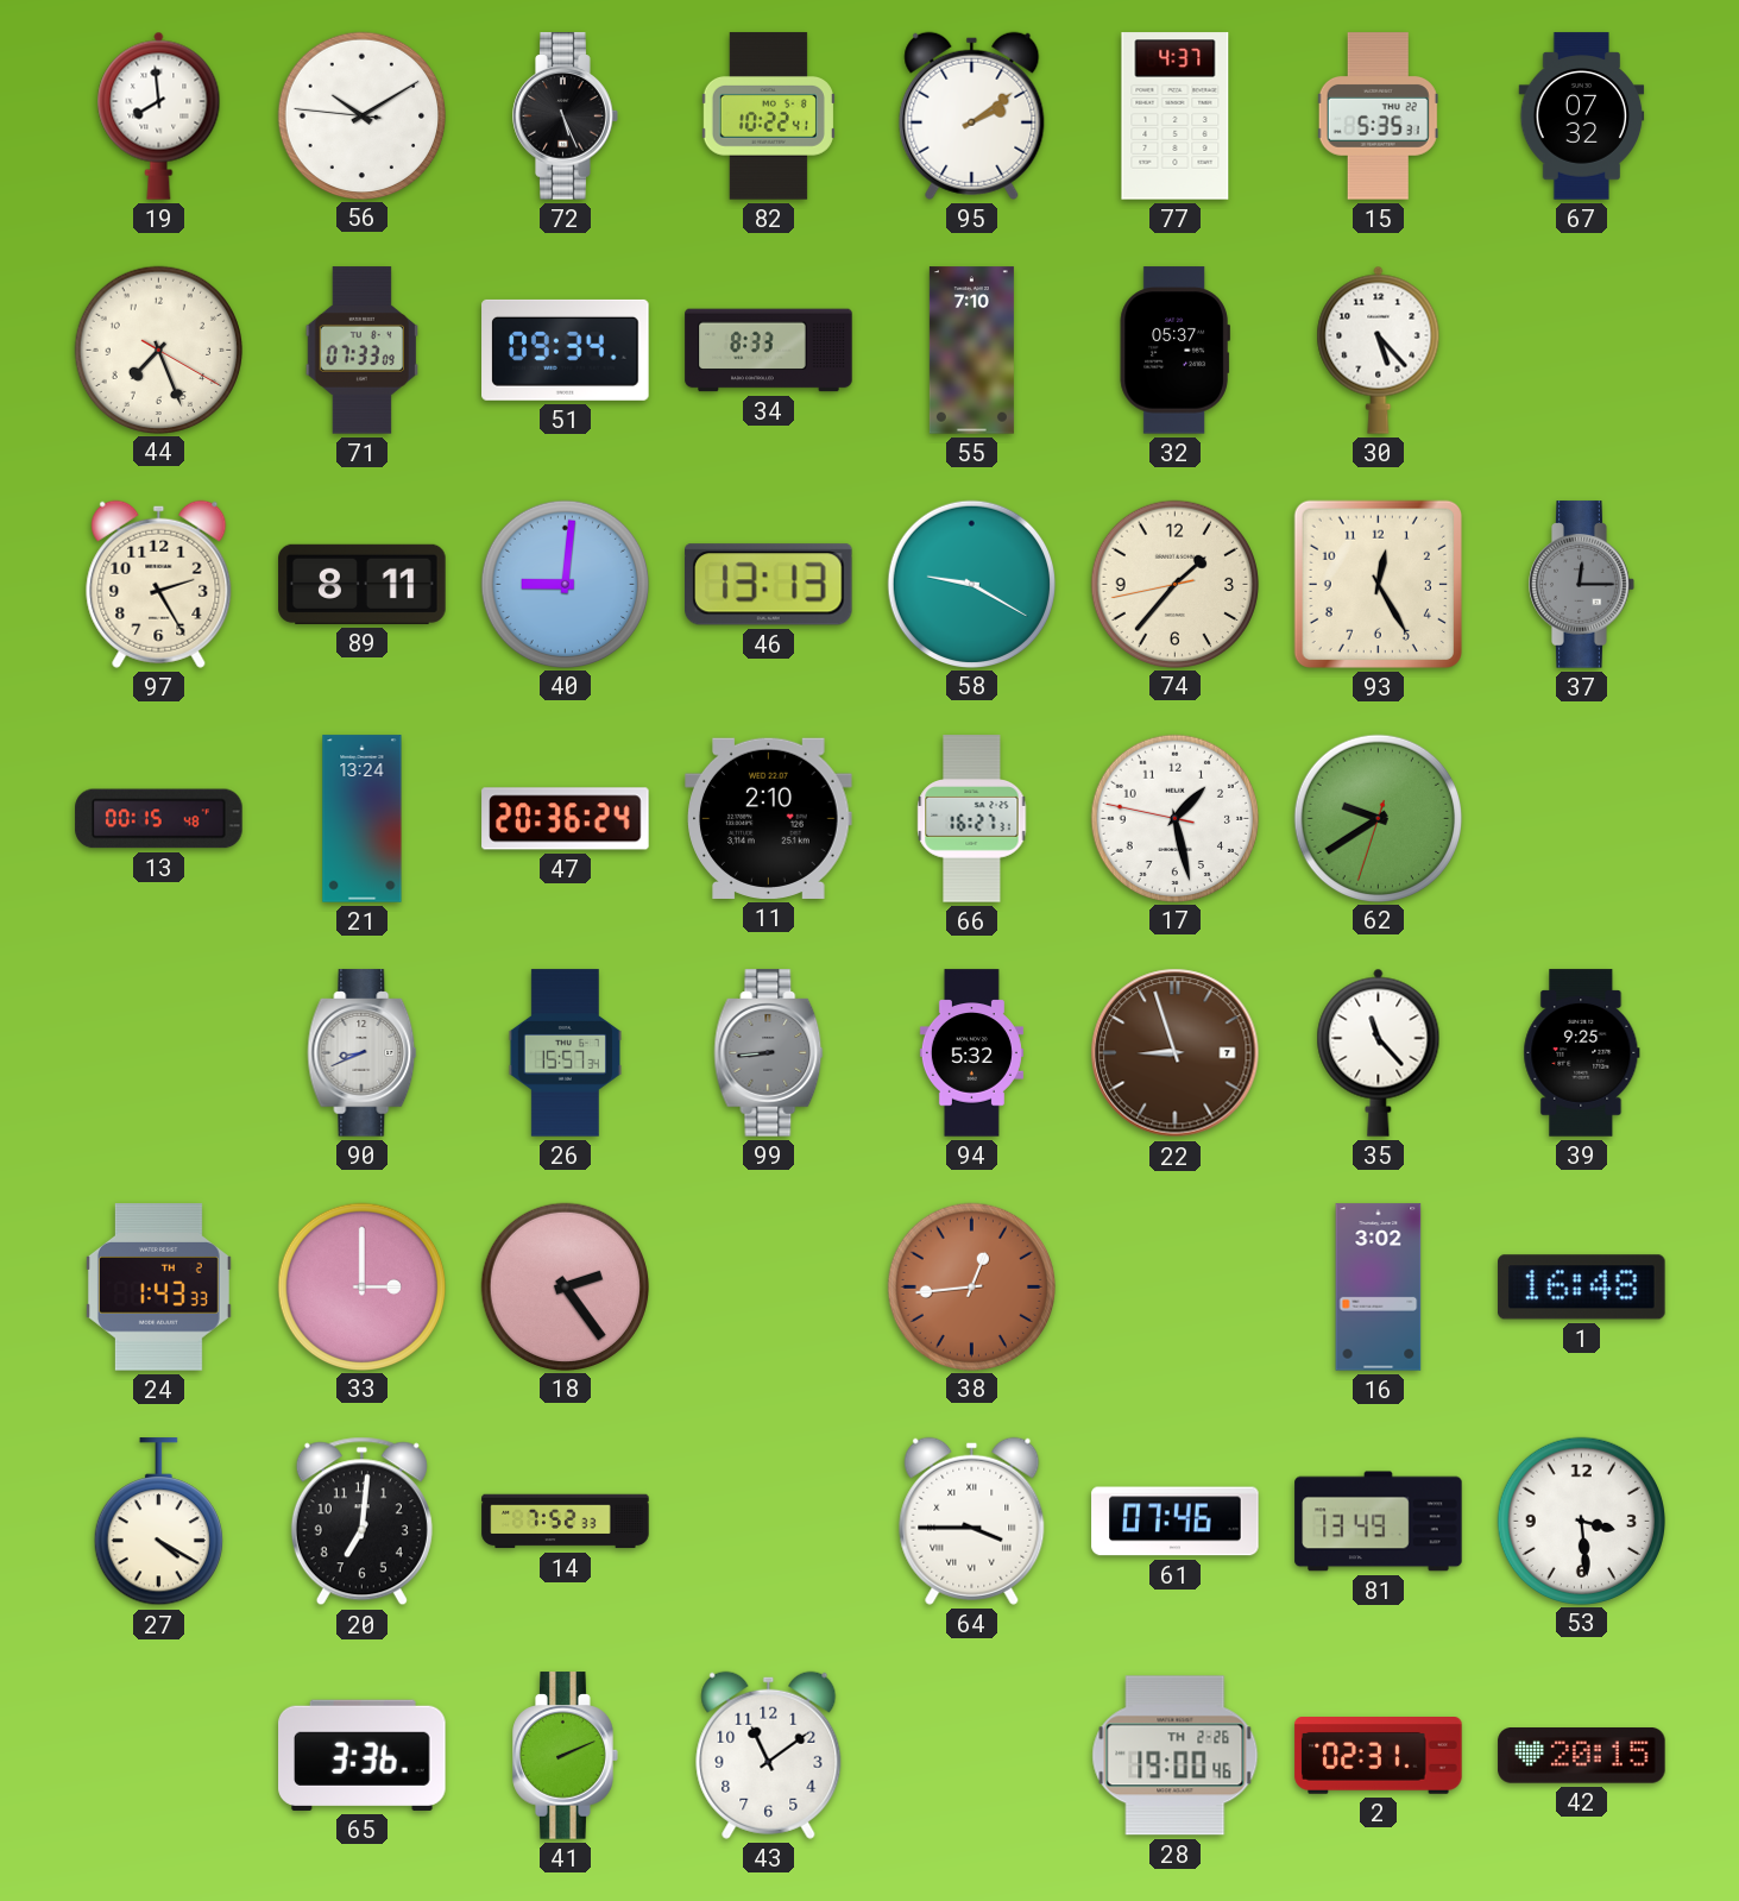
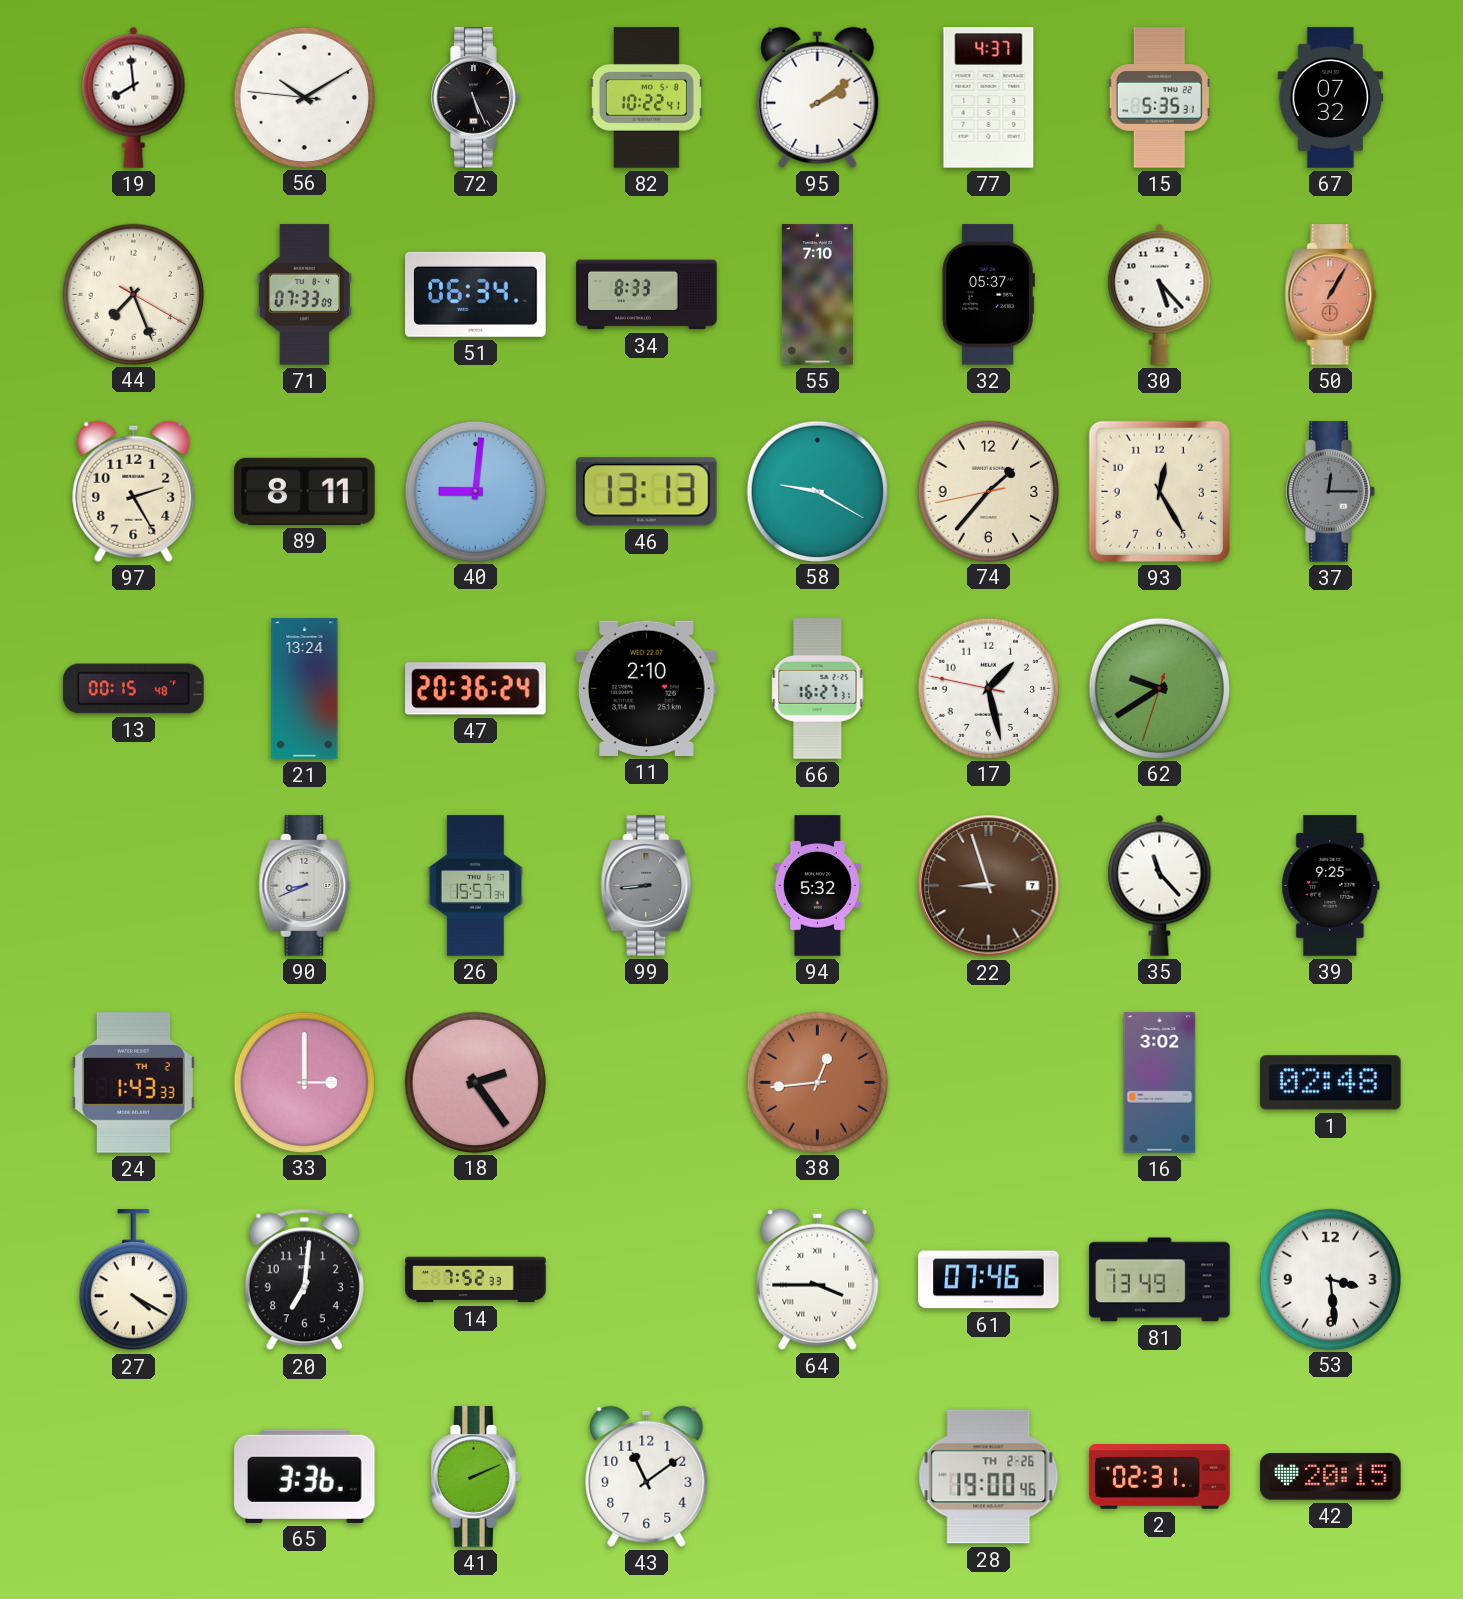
51: 09:34 -> 06:34
50: none -> 1:05
1: 16:48 -> 02:48
